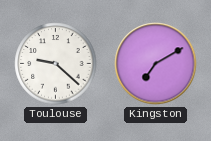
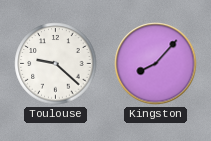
Kingston: 7:10 -> 8:07
